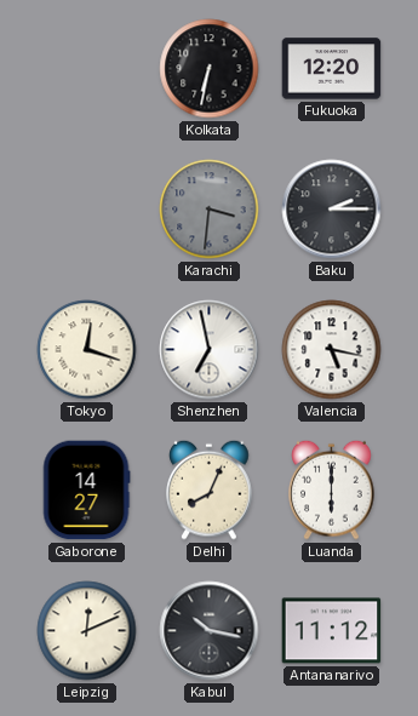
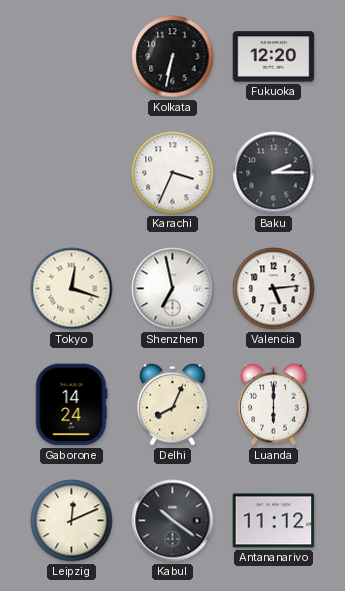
Karachi: 3:31 -> 3:34
Karachi dial: grey -> white
Valencia: 5:17 -> 5:14
Gaborone: 14:27 -> 14:24
Kabul: 10:17 -> 10:21
